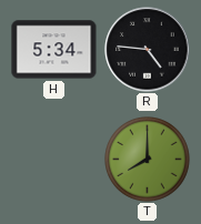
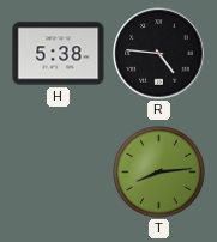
H: 5:34 -> 5:38
T: 8:00 -> 8:14
